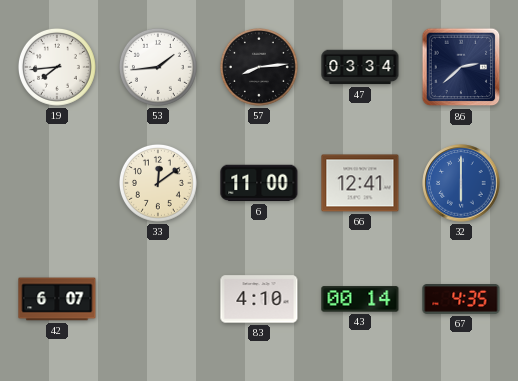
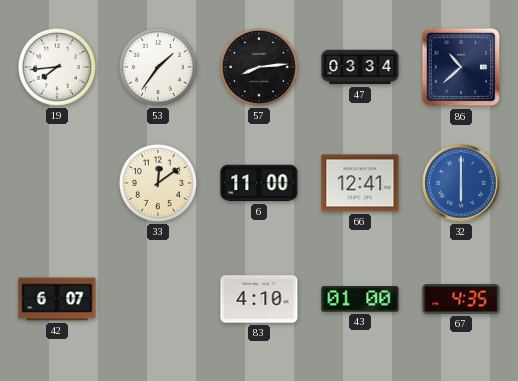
53: 1:44 -> 1:36
86: 2:38 -> 10:38
43: 00:14 -> 01:00
